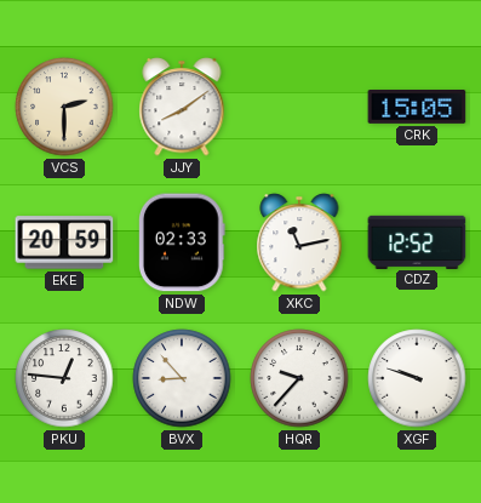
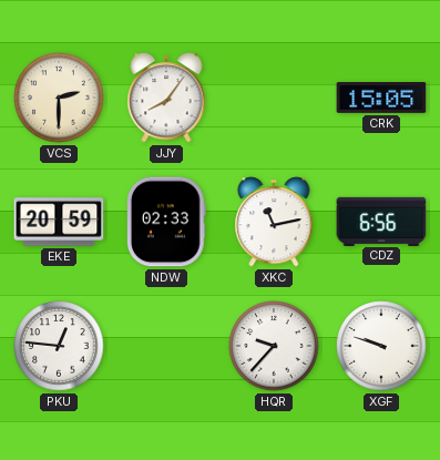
JJY: 8:09 -> 8:06
CDZ: 12:52 -> 6:56
BVX: 8:53 -> none
